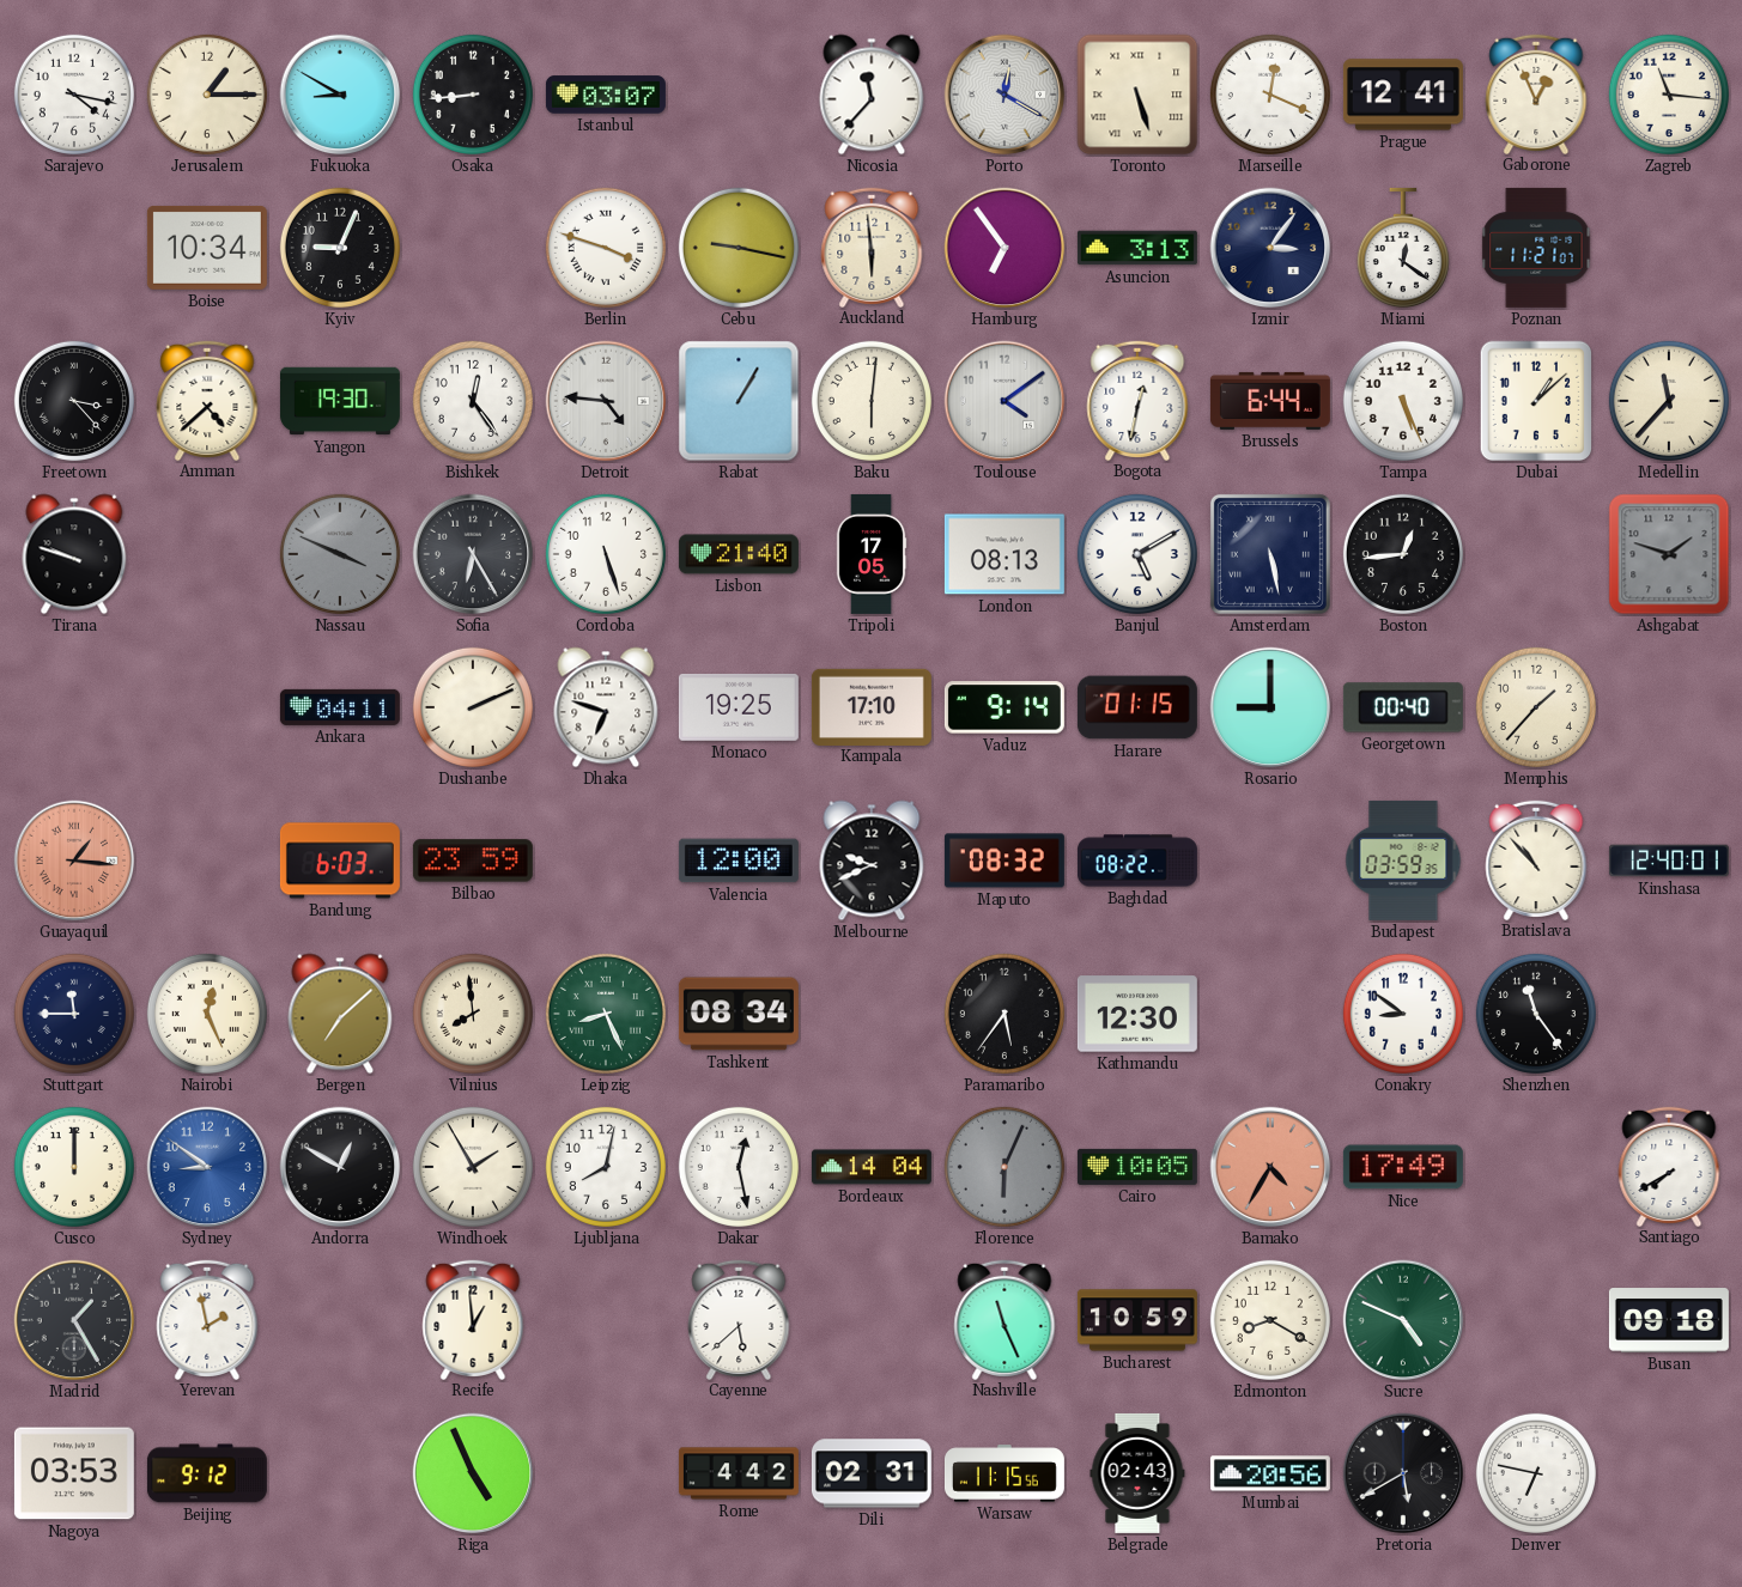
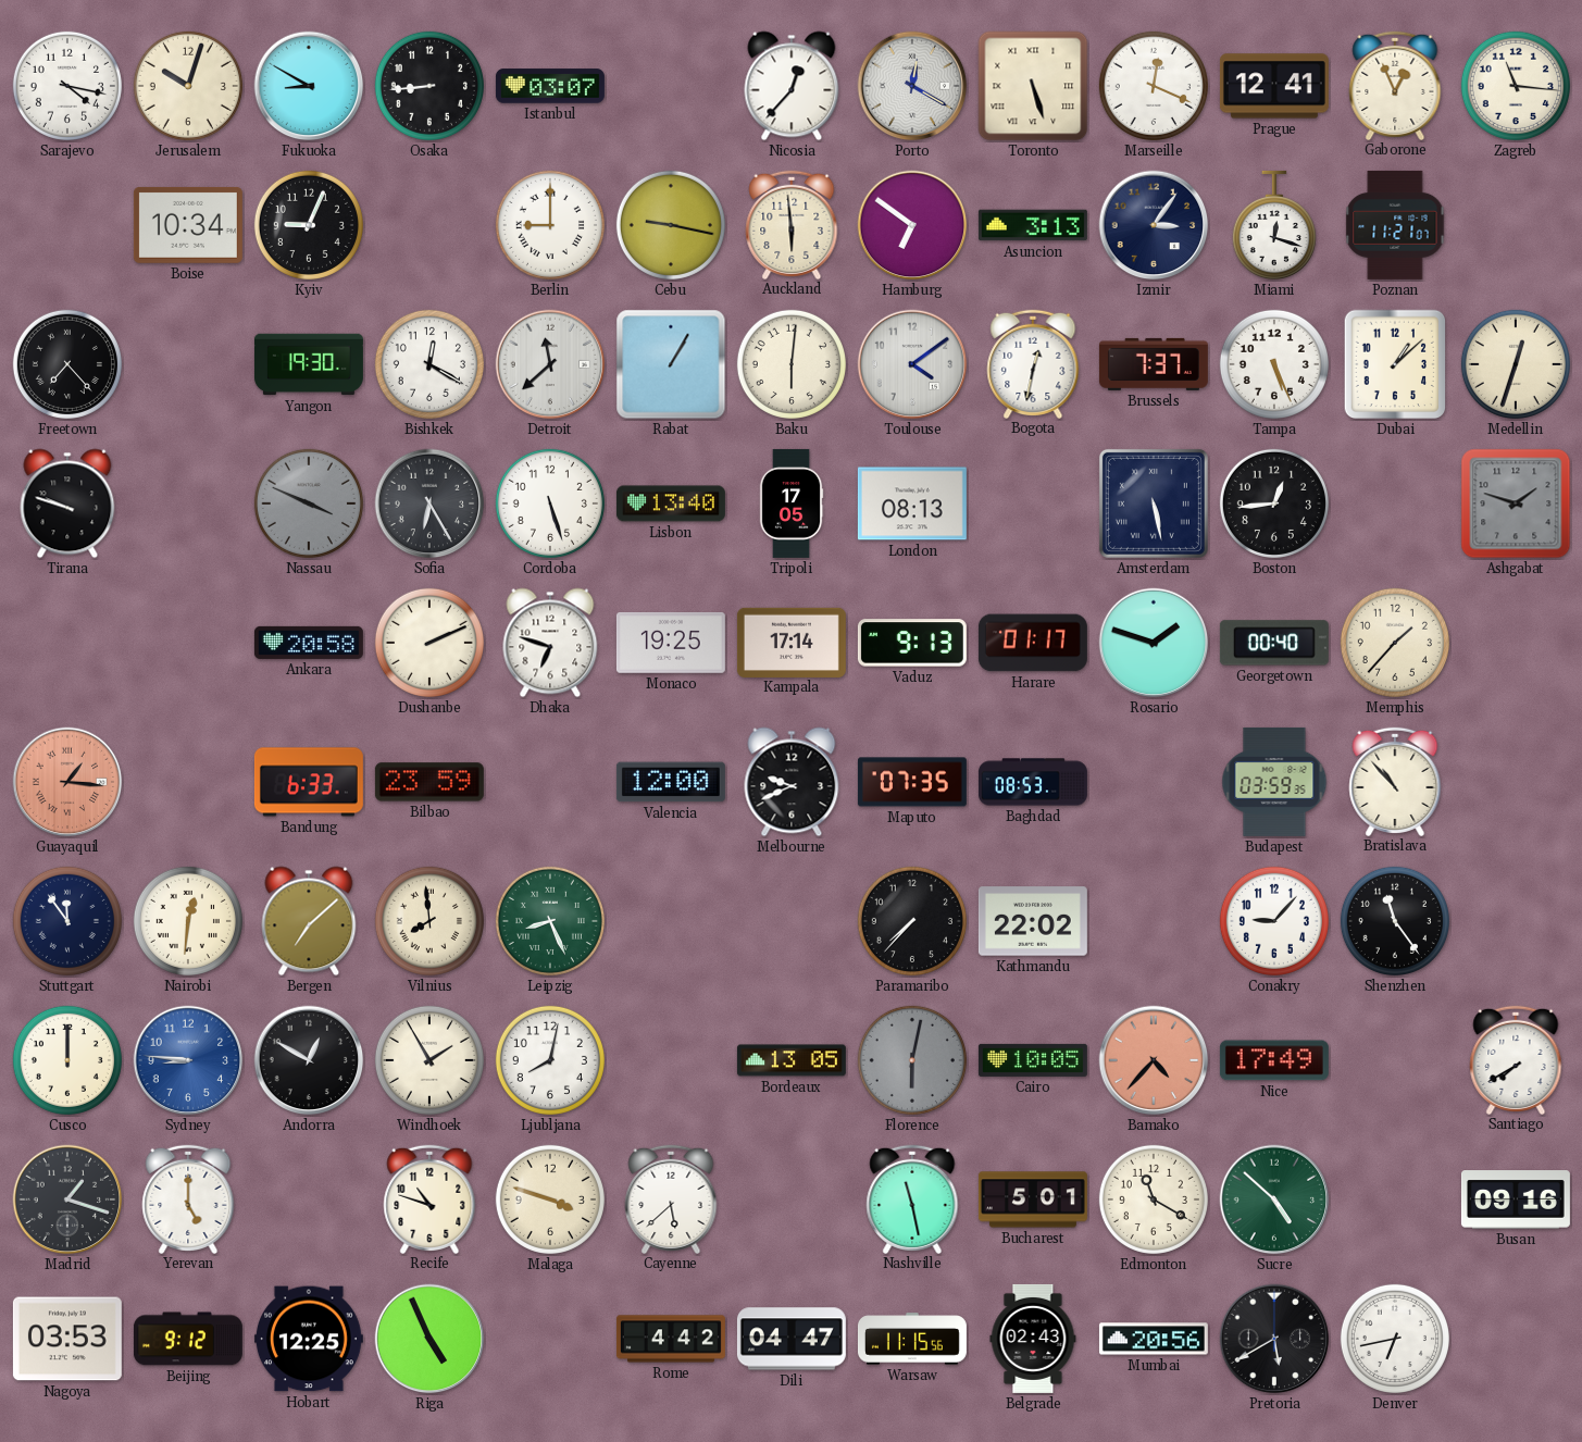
Jerusalem: 1:15 -> 10:03
Nicosia: 11:37 -> 12:37
Berlin: 3:48 -> 9:00
Hamburg: 6:54 -> 6:51
Miami: 12:21 -> 12:18
Freetown: 3:23 -> 7:23
Amman: 4:38 -> none
Bishkek: 12:24 -> 12:20
Detroit: 4:46 -> 11:38
Brussels: 6:44 -> 7:37
Medellin: 11:37 -> 12:33
Lisbon: 21:40 -> 13:40
Banjul: 5:10 -> none
Ankara: 04:11 -> 20:58
Kampala: 17:10 -> 17:14
Vaduz: 9:14 -> 9:13
Harare: 01:15 -> 01:17
Rosario: 9:00 -> 1:48
Bandung: 6:03 -> 6:33
Maputo: 08:32 -> 07:35
Baghdad: 08:22 -> 08:53
Kinshasa: 12:40 -> none
Stuttgart: 11:45 -> 11:54
Nairobi: 12:26 -> 12:31
Tashkent: 08:34 -> none
Paramaribo: 5:36 -> 7:37
Kathmandu: 12:30 -> 22:02
Conakry: 8:51 -> 9:07
Sydney: 8:51 -> 8:46
Dakar: 12:28 -> none
Bordeaux: 14:04 -> 13:05
Florence: 6:04 -> 6:02
Bamako: 4:35 -> 4:37
Madrid: 1:25 -> 1:18
Yerevan: 1:58 -> 5:00
Recife: 12:59 -> 10:48
Malaga: none -> 3:48
Nashville: 11:26 -> 11:28
Bucharest: 10:59 -> 5:01
Edmonton: 8:20 -> 11:20
Sucre: 4:49 -> 4:52
Busan: 09:18 -> 09:16
Hobart: none -> 12:25
Dili: 02:31 -> 04:47
Denver: 6:47 -> 6:43
